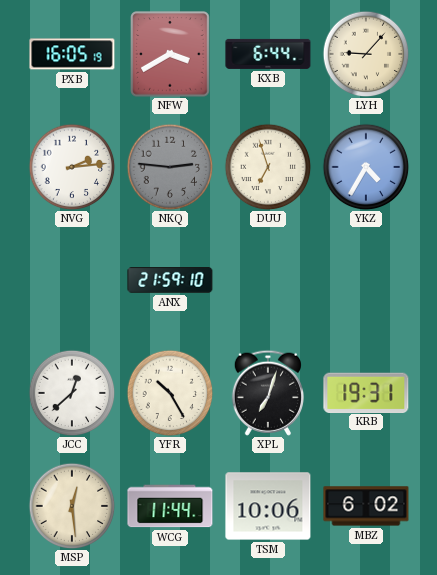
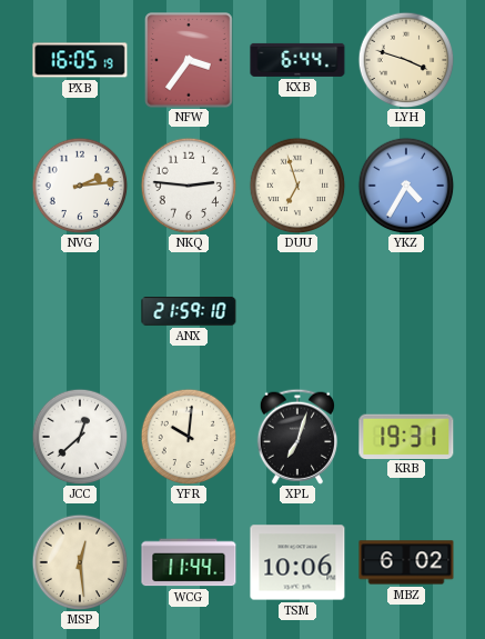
NFW: 3:40 -> 3:36
LYH: 9:07 -> 3:48
NKQ dial: grey -> white
YFR: 10:25 -> 10:01
